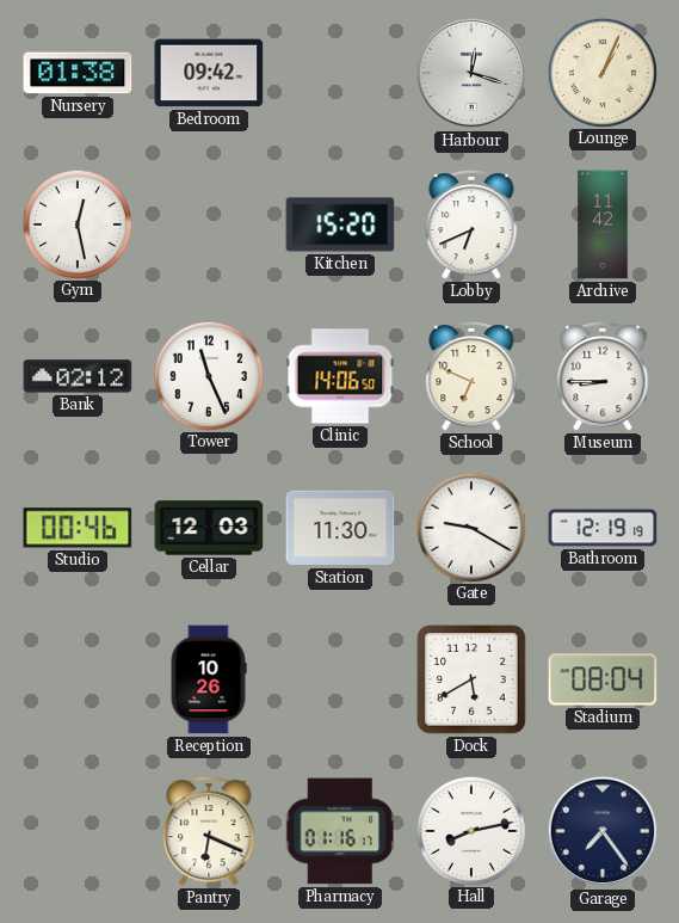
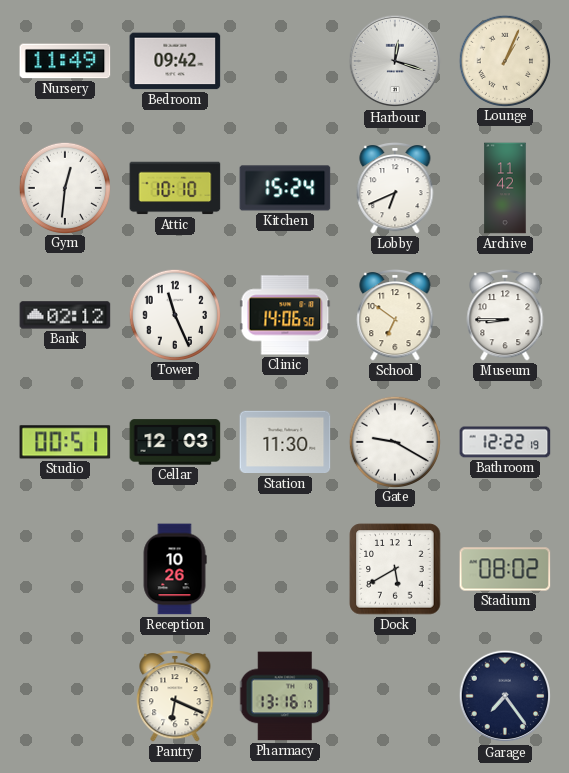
Nursery: 01:38 -> 11:49
Gym: 12:28 -> 12:31
Attic: none -> 10:10
Kitchen: 15:20 -> 15:24
School: 6:49 -> 6:51
Studio: 00:46 -> 00:51
Bathroom: 12:19 -> 12:22
Stadium: 08:04 -> 08:02
Pharmacy: 01:16 -> 13:16
Hall: 8:13 -> none
